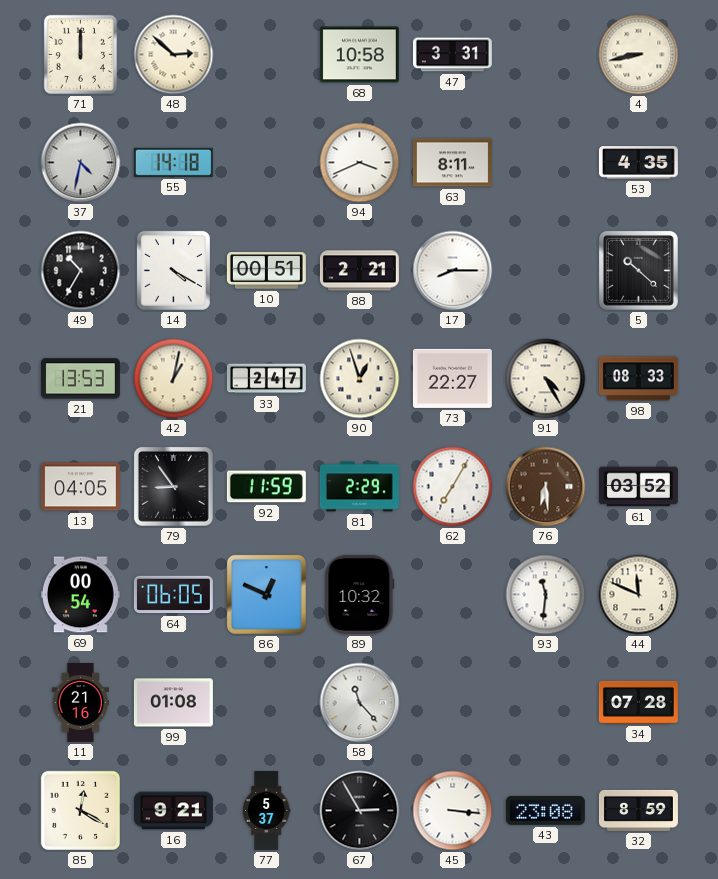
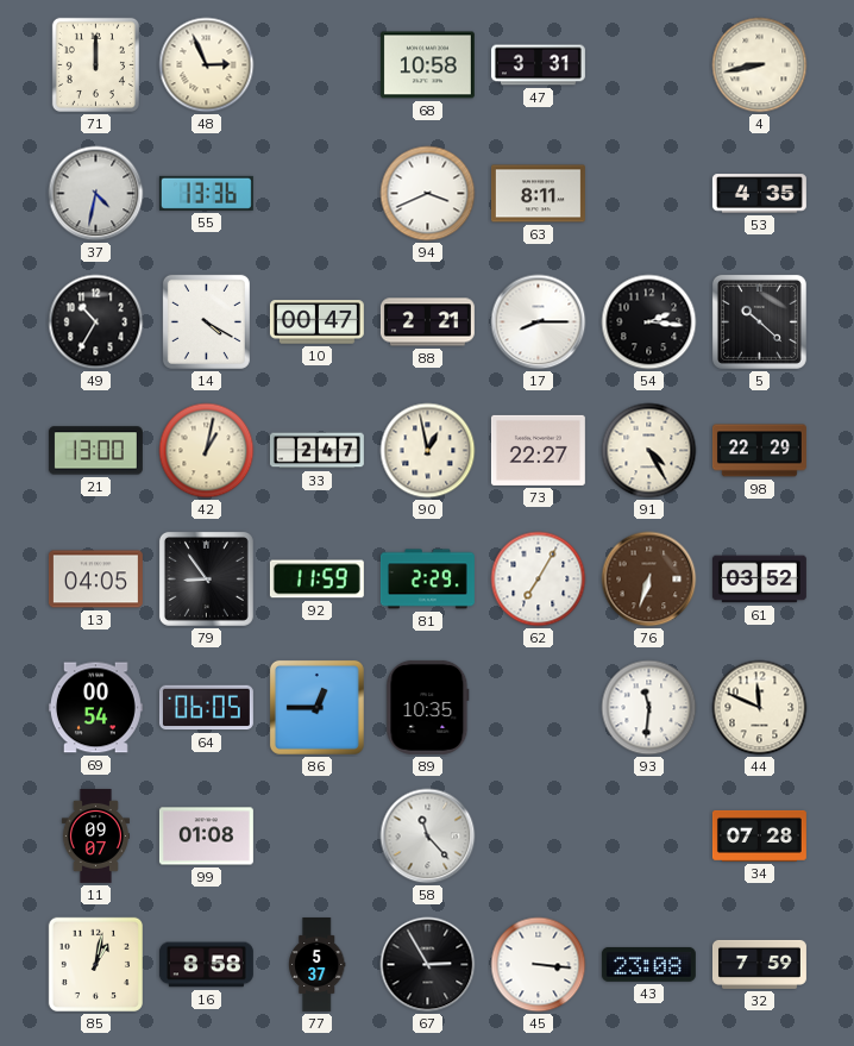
48: 2:52 -> 2:56
55: 14:18 -> 13:36
10: 00:51 -> 00:47
54: none -> 2:16
21: 13:53 -> 13:00
90: 12:57 -> 12:58
98: 08:33 -> 22:29
76: 6:29 -> 6:33
86: 12:49 -> 12:45
89: 10:32 -> 10:35
11: 21:16 -> 09:07
85: 12:20 -> 1:02
16: 9:21 -> 8:58
32: 8:59 -> 7:59
